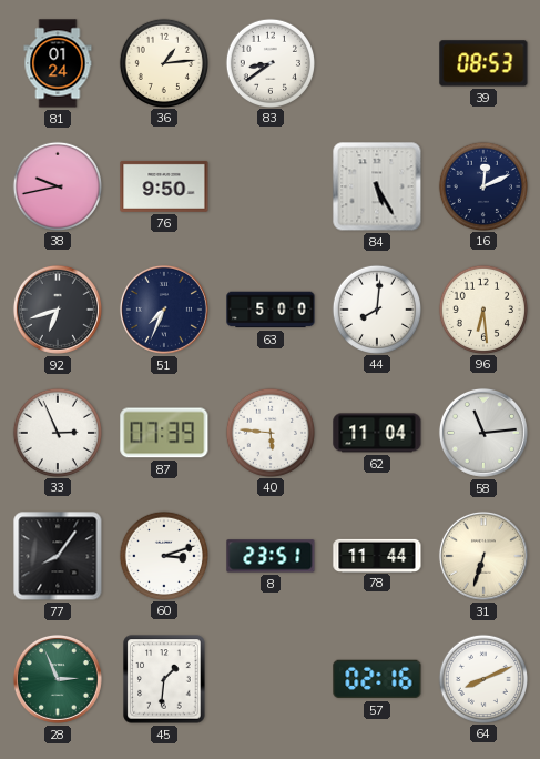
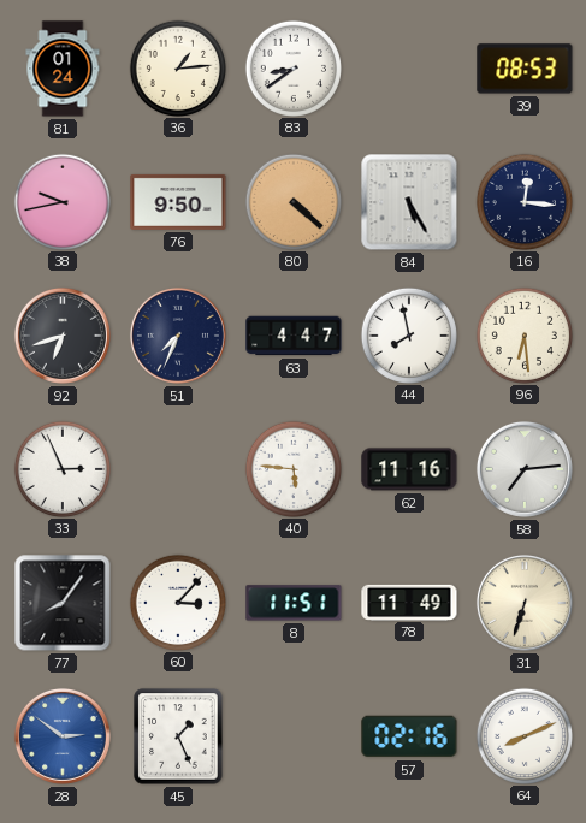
80: none -> 4:22
16: 12:11 -> 12:16
63: 5:00 -> 4:47
44: 8:01 -> 7:58
87: 07:39 -> none
62: 11:04 -> 11:16
58: 11:14 -> 7:14
60: 3:12 -> 3:07
8: 23:51 -> 11:51
78: 11:44 -> 11:49
28: 2:56 -> 2:51
28 dial: green -> blue
45: 1:31 -> 1:26
